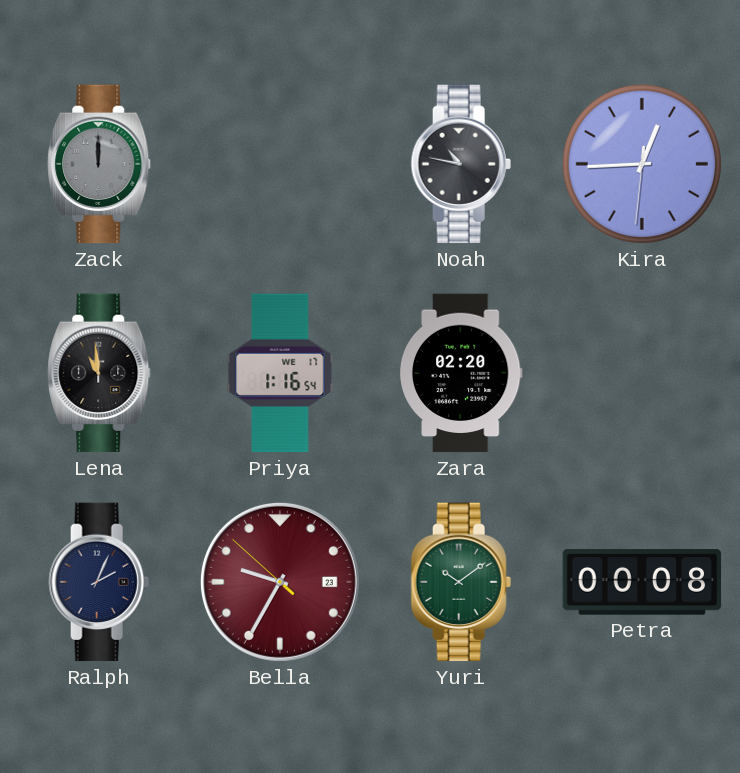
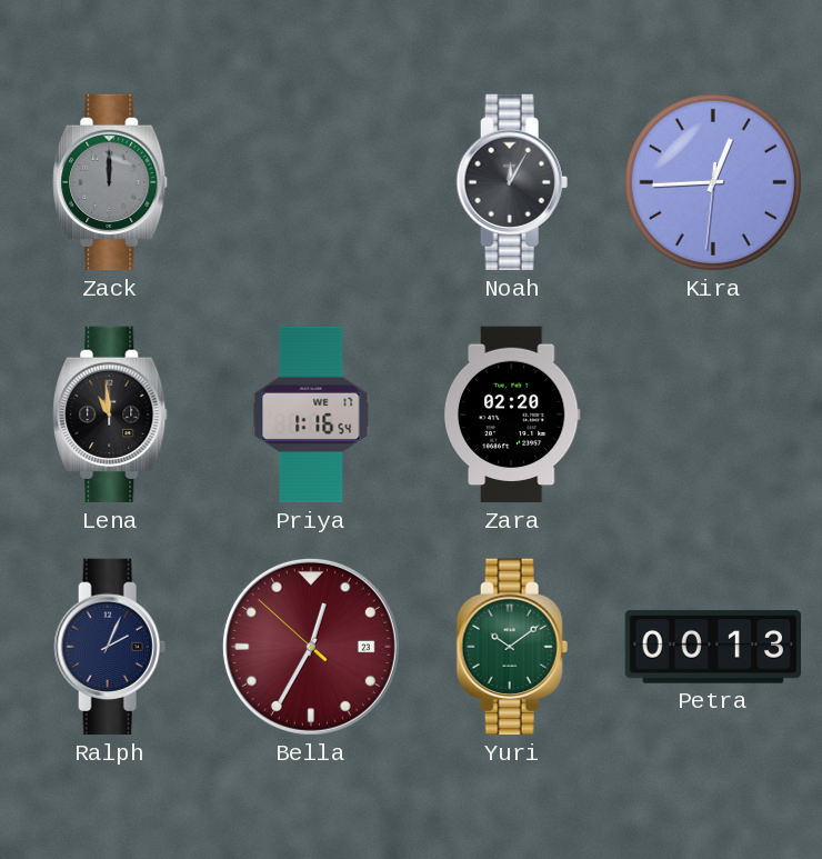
Noah: 10:47 -> 12:05
Bella: 9:34 -> 12:34
Petra: 00:08 -> 00:13
